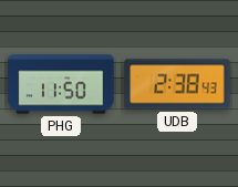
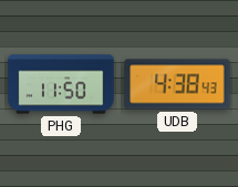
UDB: 2:38 -> 4:38
